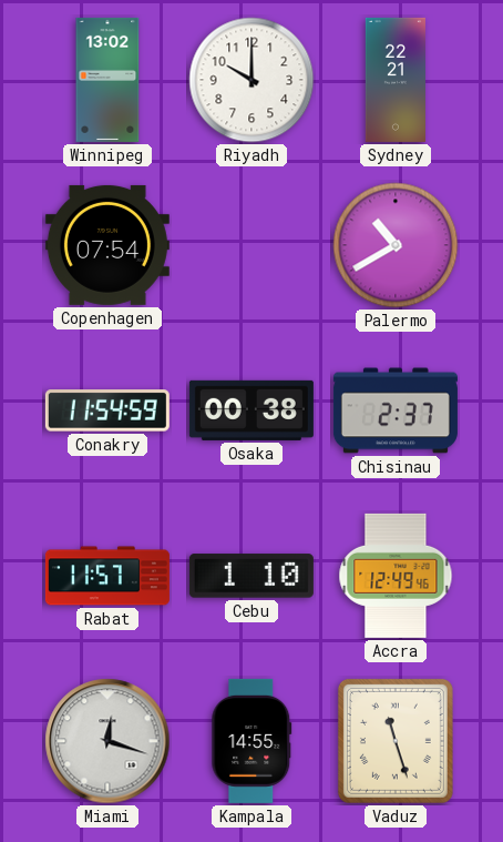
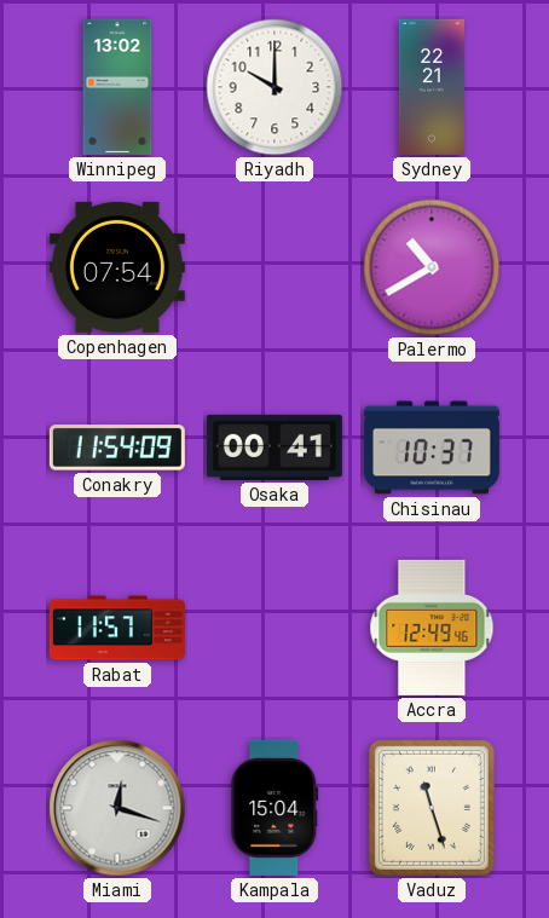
Conakry: 11:54:59 -> 11:54:09
Osaka: 00:38 -> 00:41
Chisinau: 2:37 -> 10:37
Cebu: 1:10 -> none
Kampala: 14:55 -> 15:04
